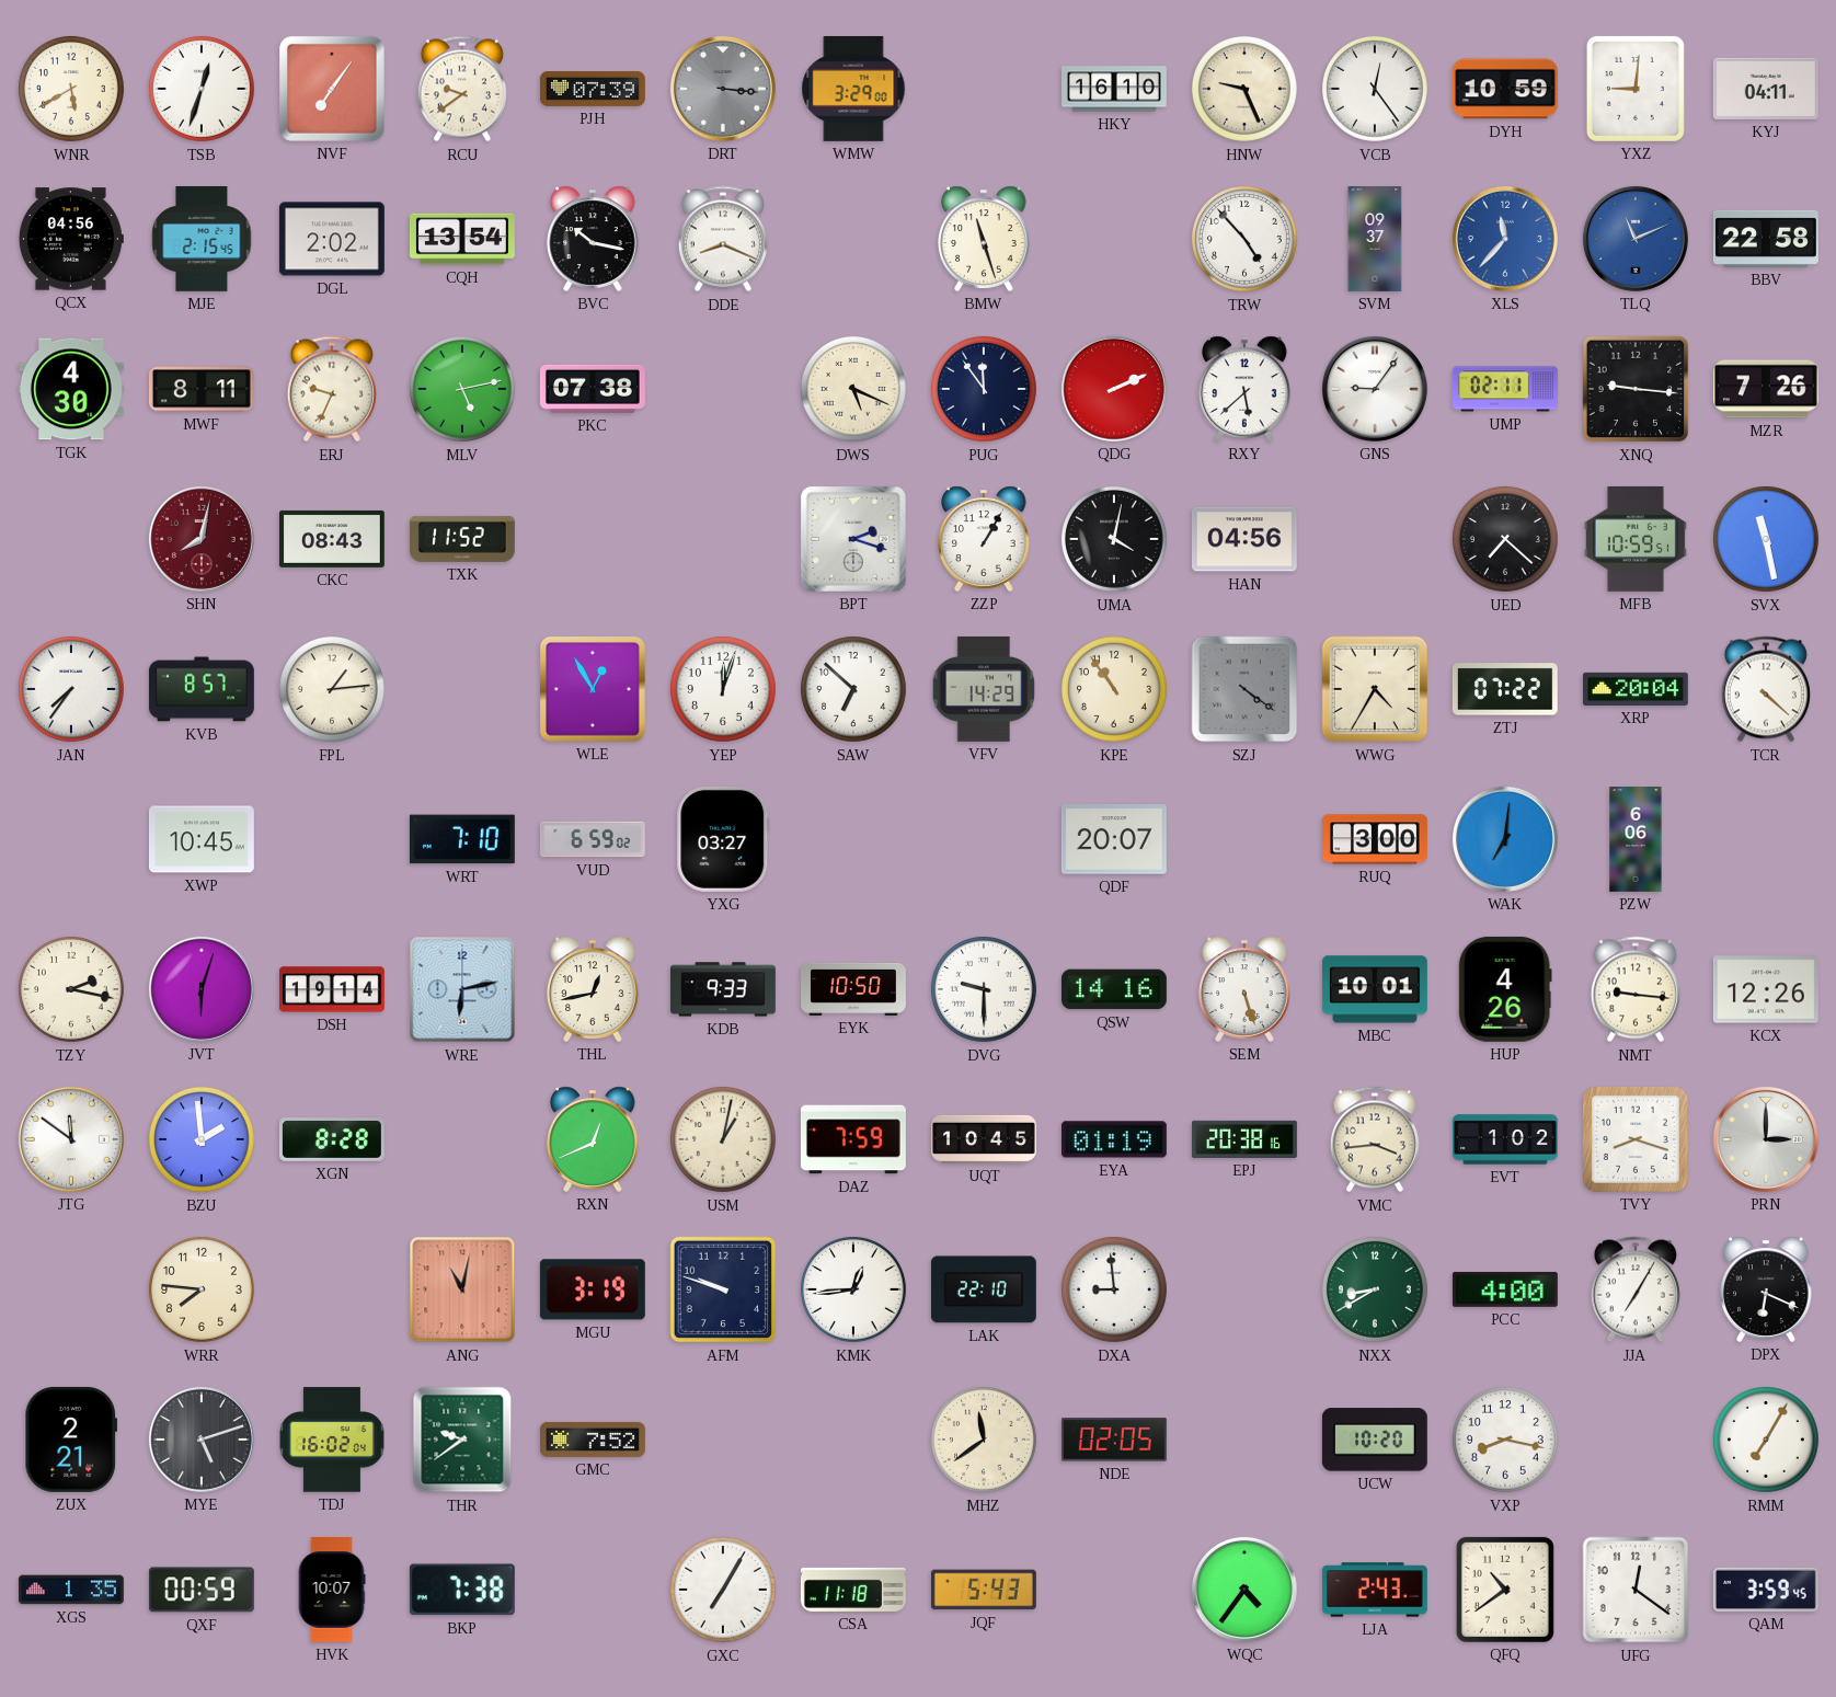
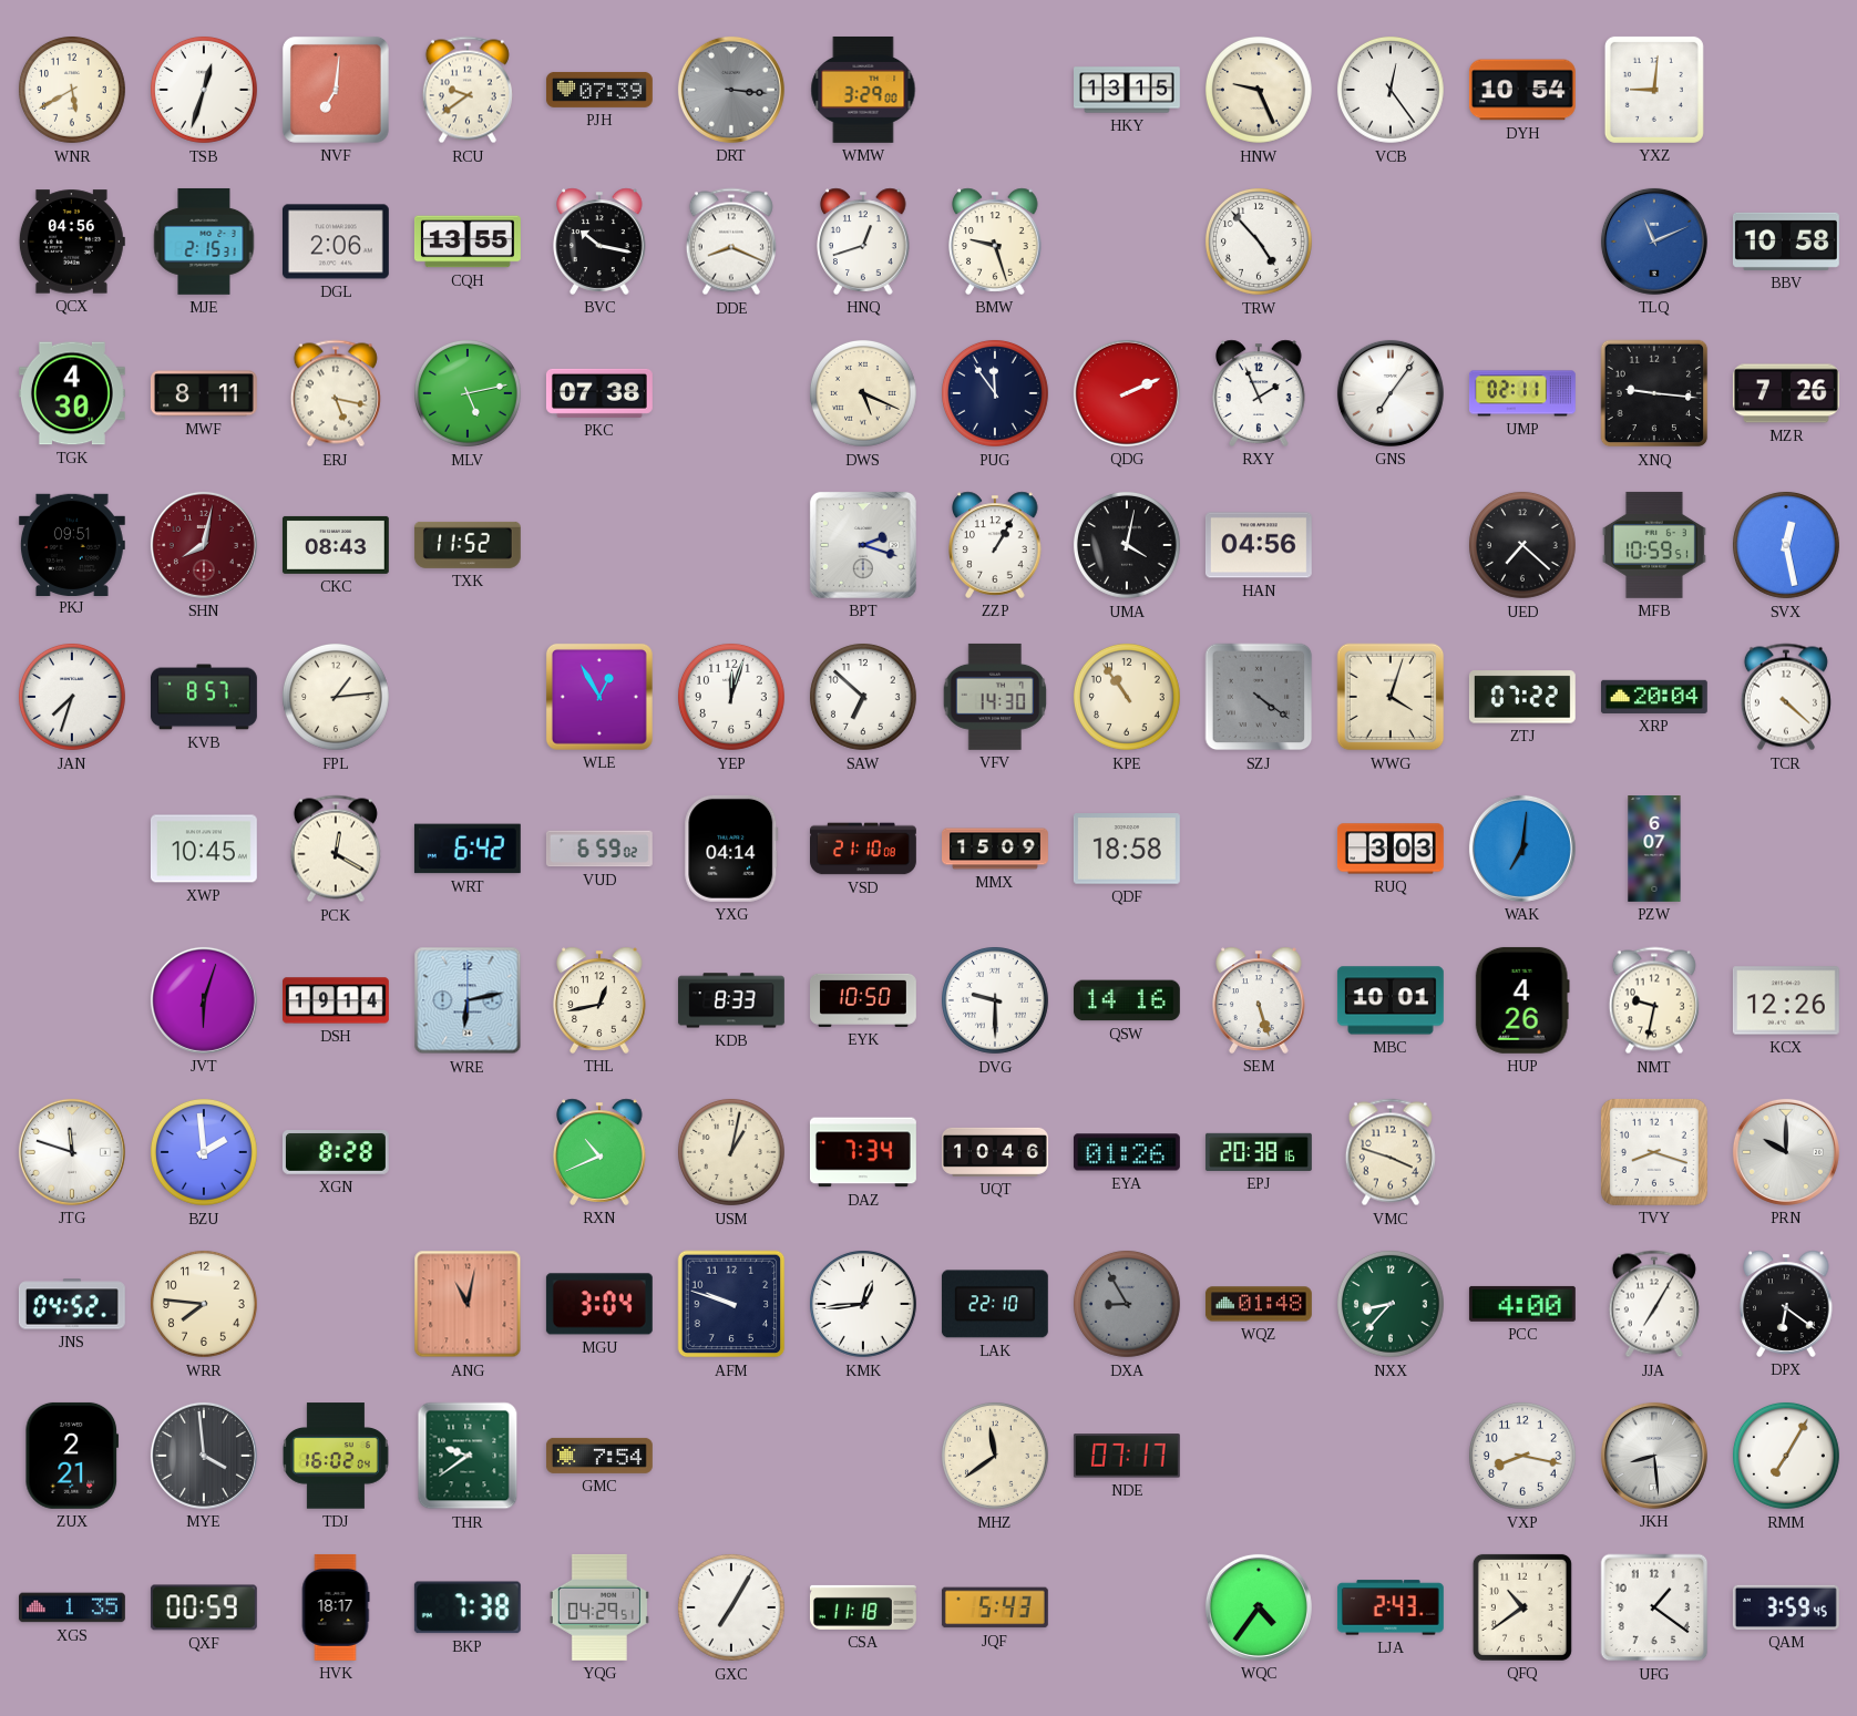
NVF: 7:06 -> 7:01
HKY: 16:10 -> 13:15
DYH: 10:59 -> 10:54
KYJ: 04:11 -> none
MJE: 2:15:45 -> 2:15:31
DGL: 2:02 -> 2:06
CQH: 13:54 -> 13:55
HNQ: none -> 12:42
BMW: 11:27 -> 9:27
SVM: 09:37 -> none
XLS: 11:37 -> none
BBV: 22:58 -> 10:58
ERJ: 9:34 -> 5:17
RXY: 5:38 -> 1:56
GNS: 9:06 -> 7:06
PKJ: none -> 09:51
SVX: 11:28 -> 12:28
JAN: 7:36 -> 7:33
VFV: 14:29 -> 14:30
WWG: 4:35 -> 4:03
PCK: none -> 12:20
WRT: 7:10 -> 6:42
YXG: 03:27 -> 04:14
VSD: none -> 21:10
MMX: none -> 15:09
QDF: 20:07 -> 18:58
RUQ: 3:00 -> 3:03
PZW: 6:06 -> 6:07
TZY: 2:17 -> none
KDB: 9:33 -> 8:33
NMT: 9:16 -> 9:32
JTG: 11:51 -> 11:48
RXN: 12:41 -> 10:41
DAZ: 7:59 -> 7:34
UQT: 10:45 -> 10:46
EYA: 01:19 -> 01:26
VMC: 3:44 -> 3:48
EVT: 1:02 -> none
PRN: 3:00 -> 10:00
JNS: none -> 04:52
MGU: 3:19 -> 3:04
DXA: 8:59 -> 8:55
DXA dial: white -> grey
WQZ: none -> 01:48
NXX: 8:40 -> 8:37
DPX: 6:19 -> 6:21
MYE: 5:12 -> 3:59
GMC: 7:52 -> 7:54
NDE: 02:05 -> 07:17
UCW: 10:20 -> none
JKH: none -> 8:29
HVK: 10:07 -> 18:17
YQG: none -> 04:29
UFG: 12:21 -> 1:21
